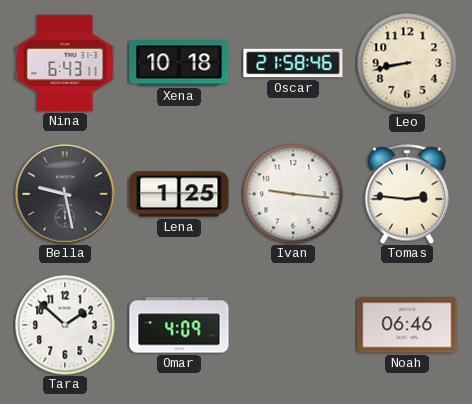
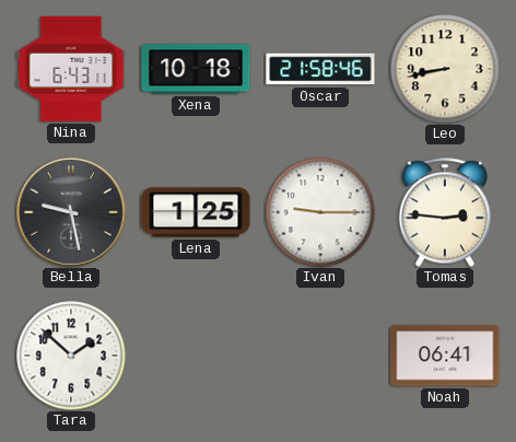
Ivan: 9:16 -> 9:15
Omar: 4:09 -> none
Noah: 06:46 -> 06:41
